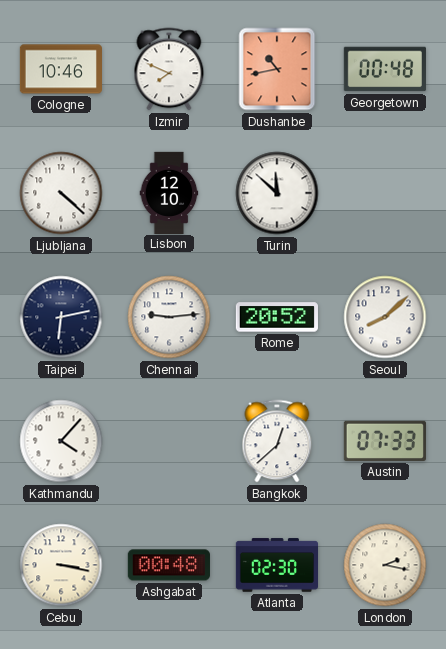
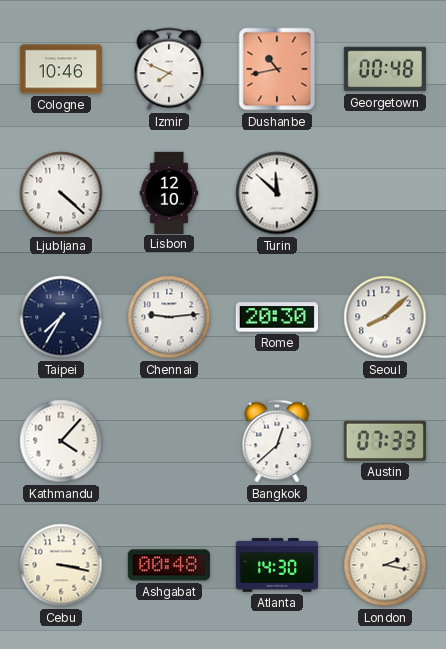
Taipei: 6:13 -> 7:35
Rome: 20:52 -> 20:30
Atlanta: 02:30 -> 14:30
